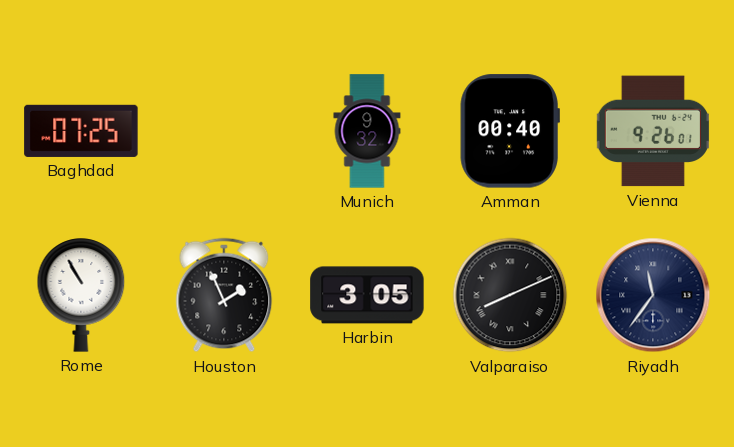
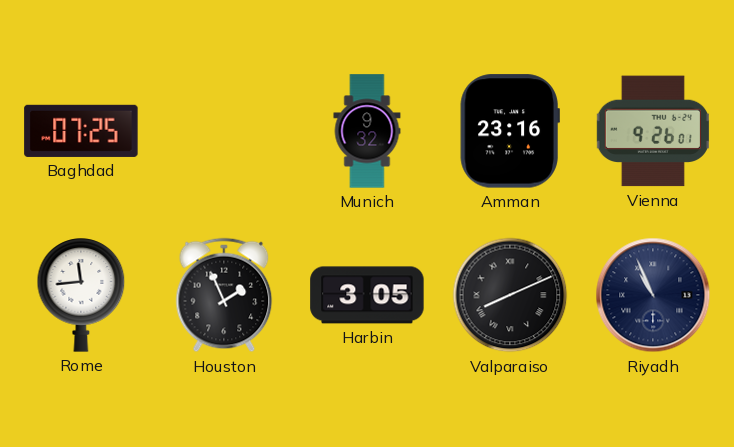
Amman: 00:40 -> 23:16
Rome: 10:55 -> 11:44
Riyadh: 11:36 -> 10:56
